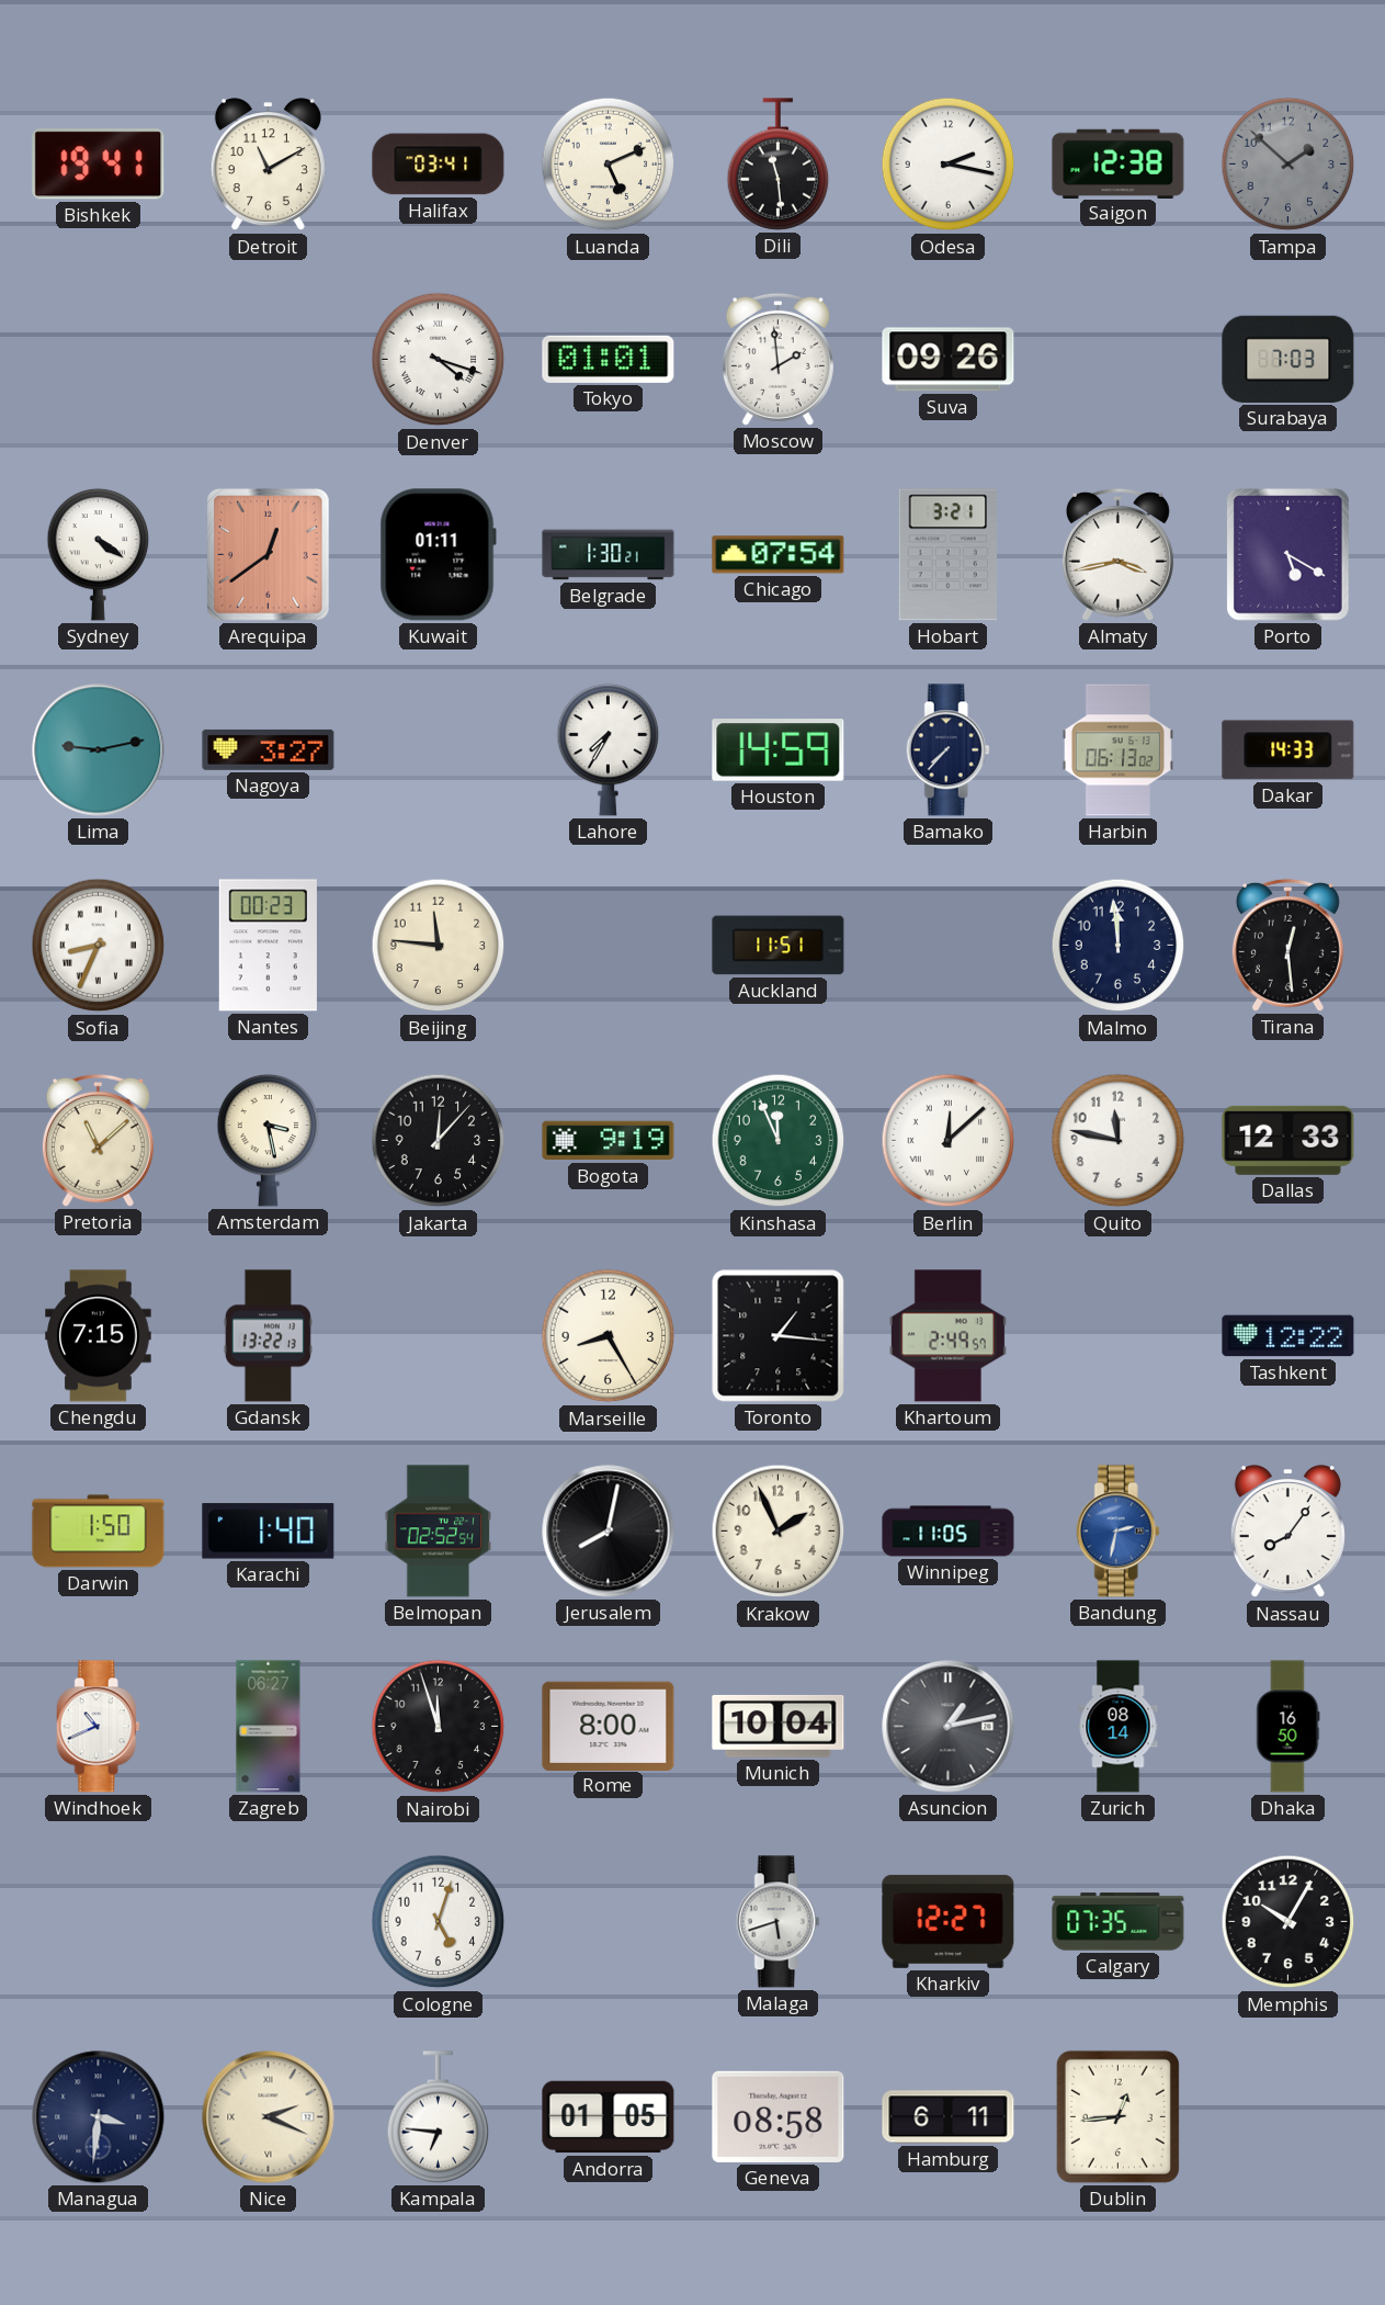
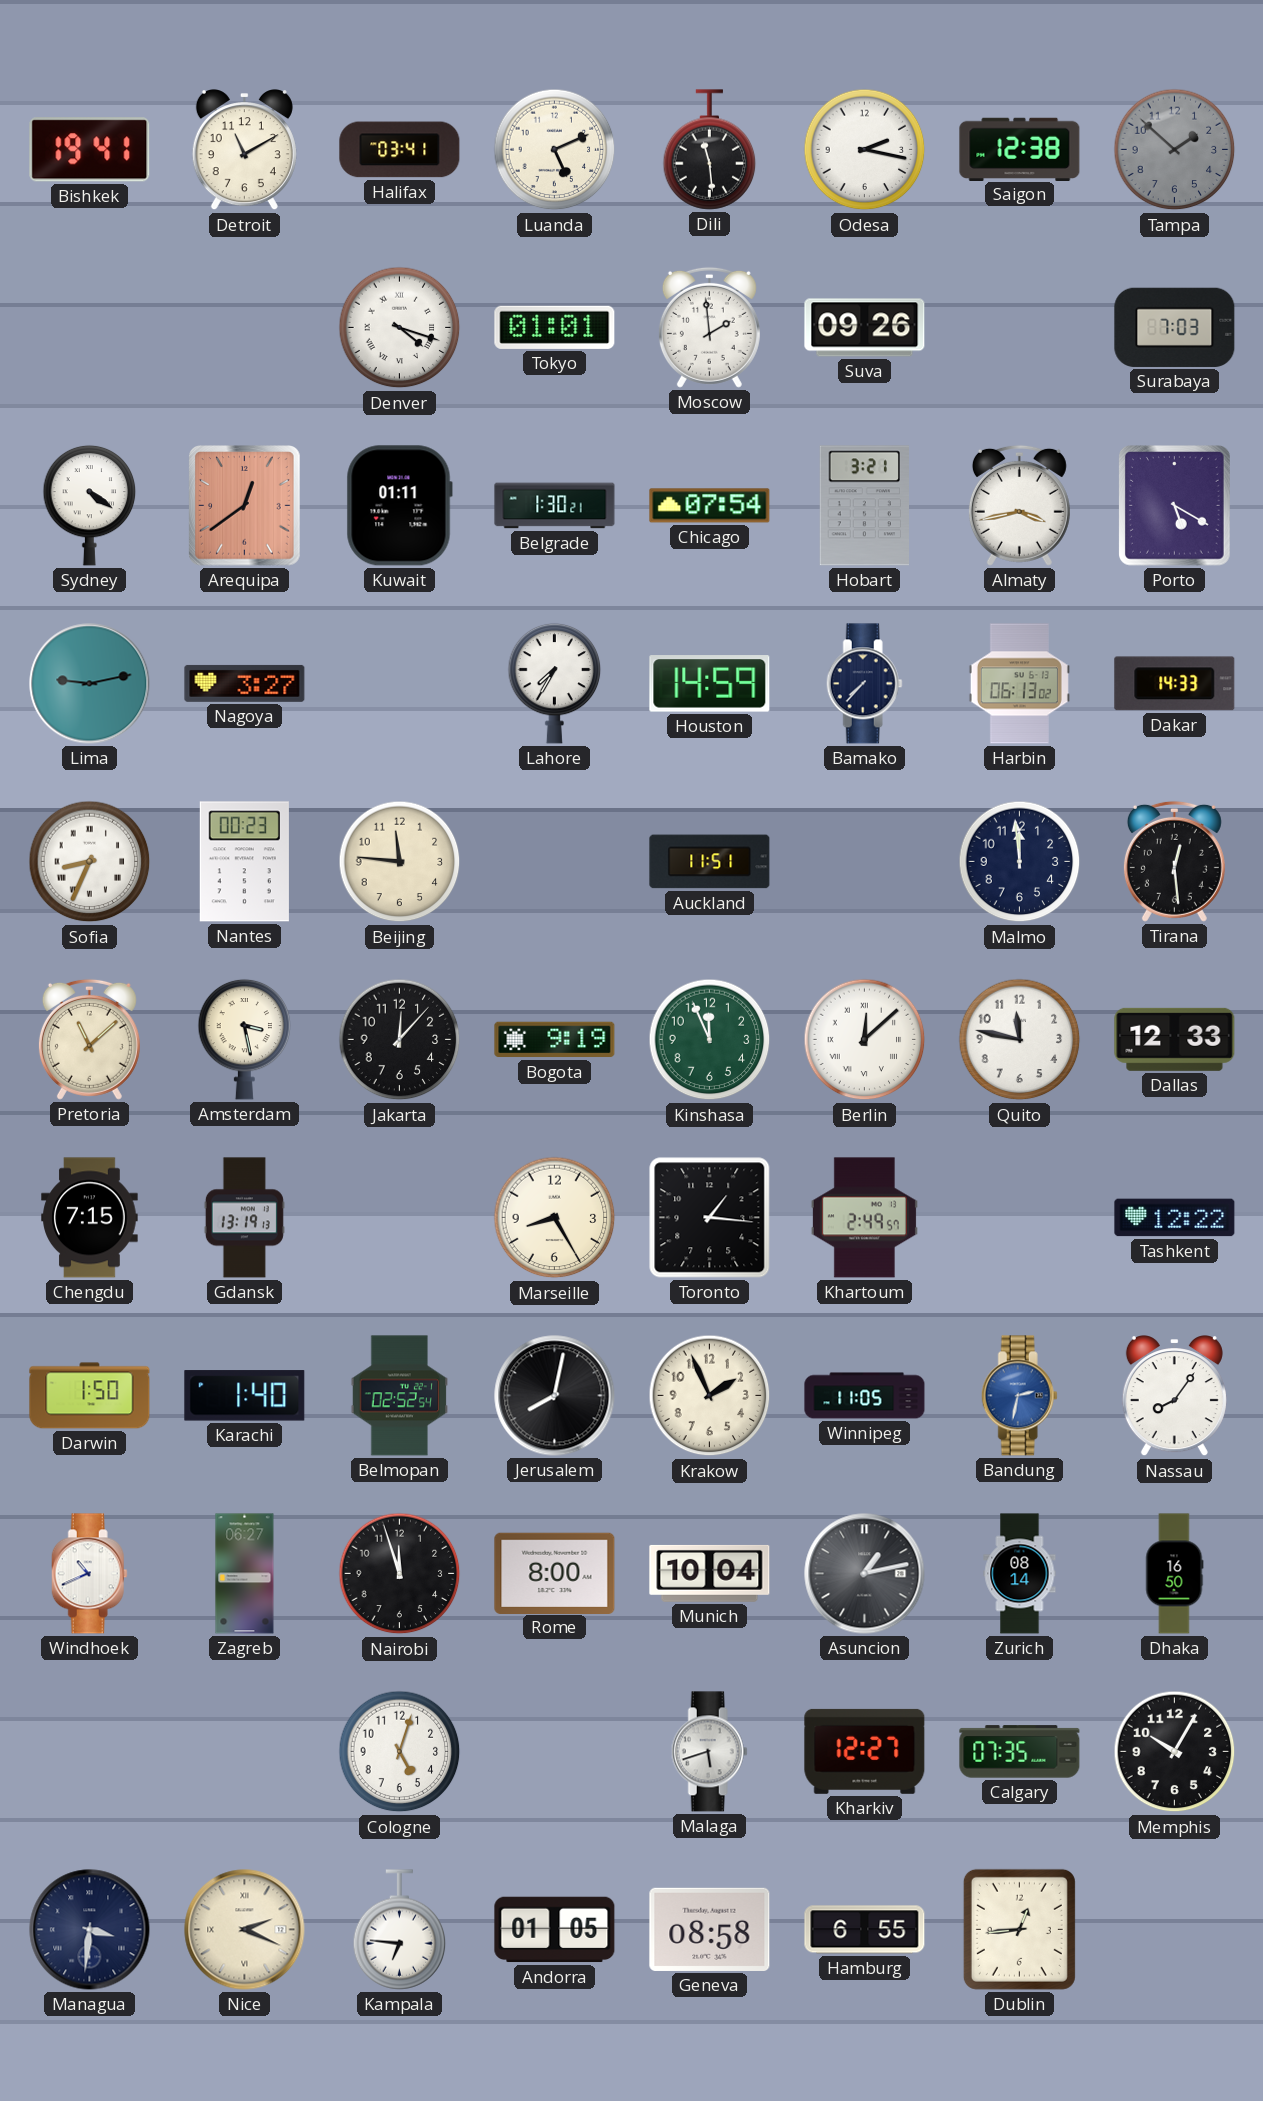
Gdansk: 13:22 -> 13:19
Hamburg: 6:11 -> 6:55
